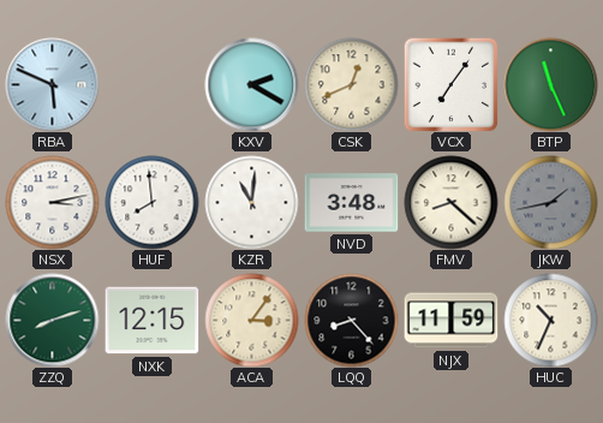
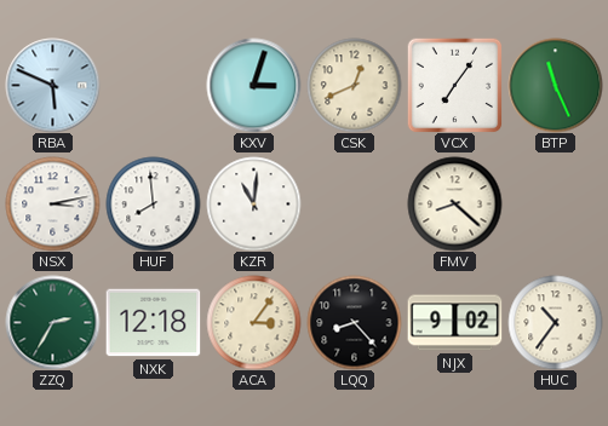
KXV: 2:20 -> 3:03
NVD: 3:48 -> none
JKW: 1:43 -> none
ZZQ: 8:12 -> 2:35
NXK: 12:15 -> 12:18
NJX: 11:59 -> 9:02
HUC: 10:34 -> 10:36
